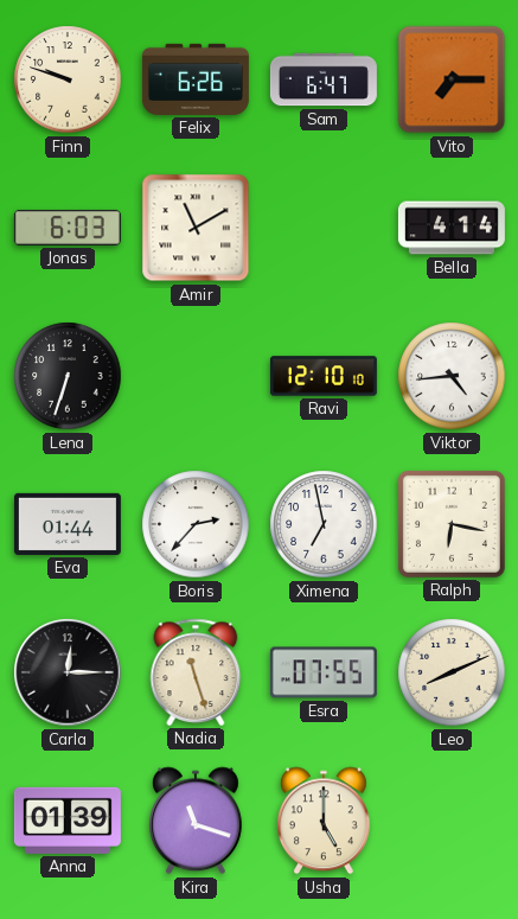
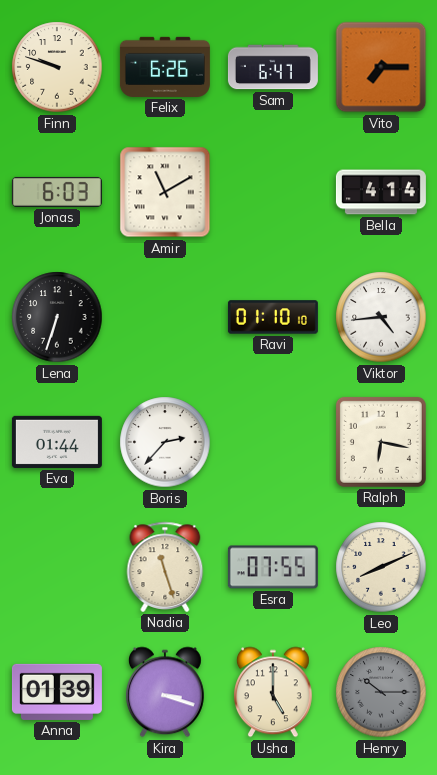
Ravi: 12:10 -> 01:10
Ximena: 6:58 -> none
Carla: 12:15 -> none
Kira: 11:18 -> 3:18
Henry: none -> 10:15
